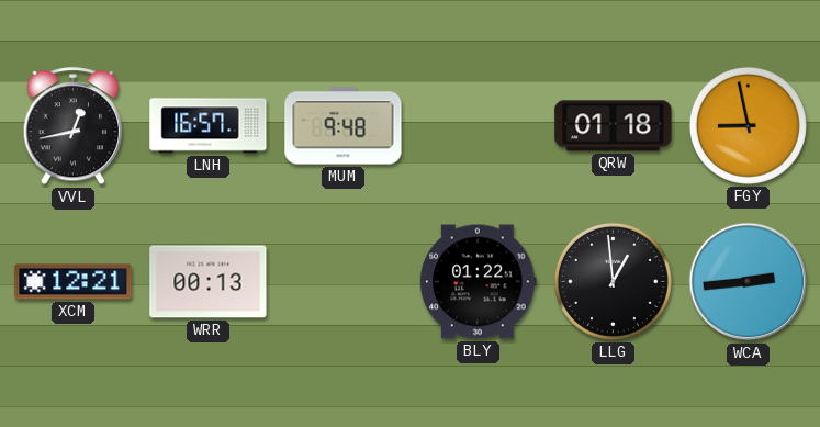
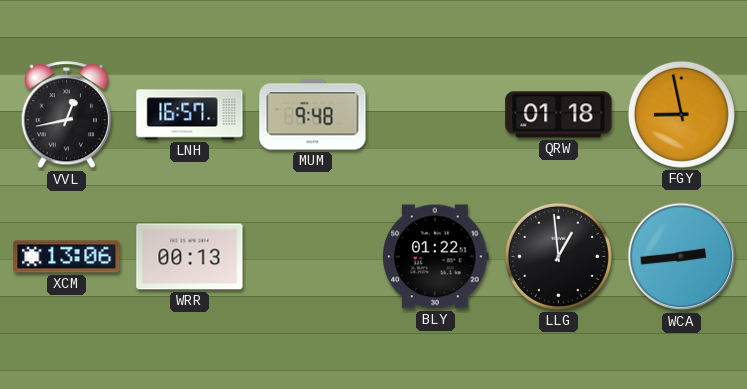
XCM: 12:21 -> 13:06
